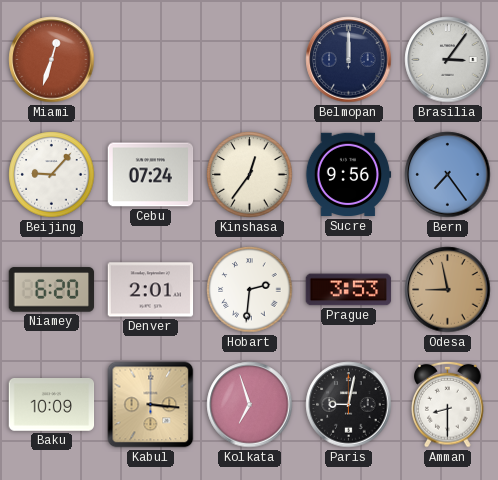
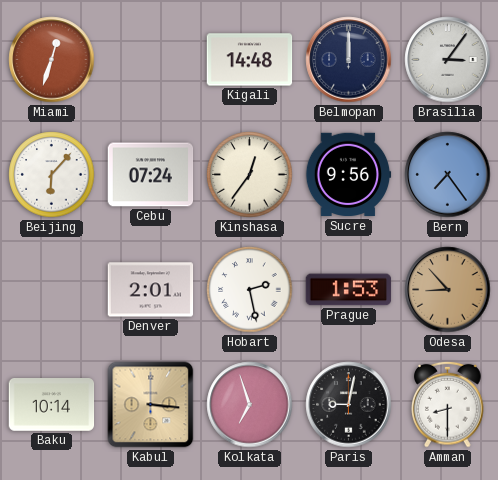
Kigali: none -> 14:48
Beijing: 9:07 -> 6:07
Niamey: 6:20 -> none
Hobart: 2:31 -> 2:28
Prague: 3:53 -> 1:53
Odesa: 8:58 -> 8:53
Baku: 10:09 -> 10:14
